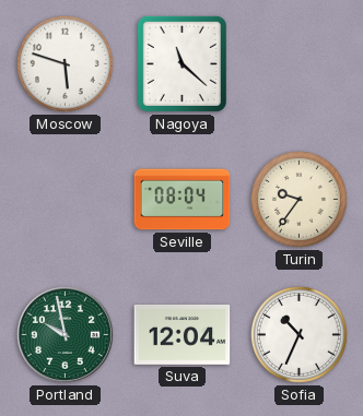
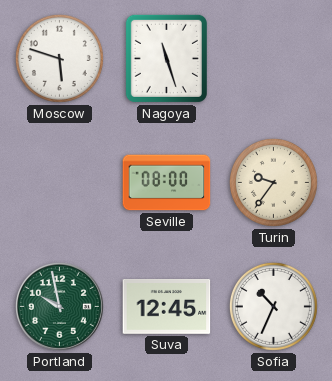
Nagoya: 11:22 -> 11:27
Seville: 08:04 -> 08:00
Suva: 12:04 -> 12:45
